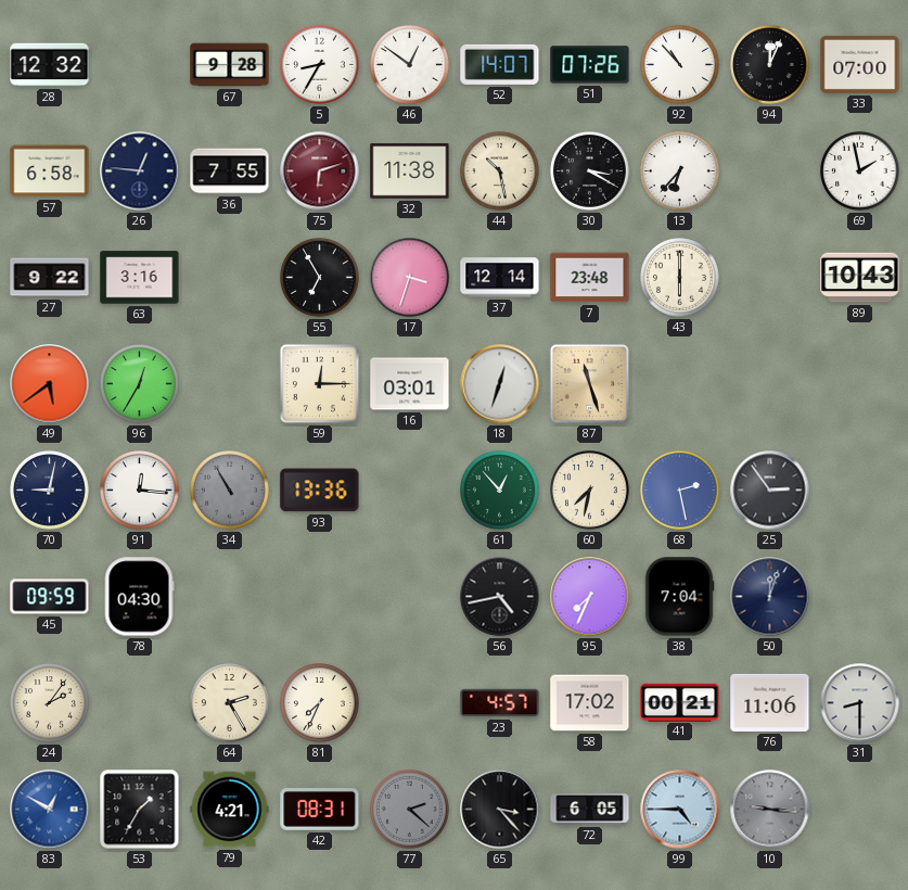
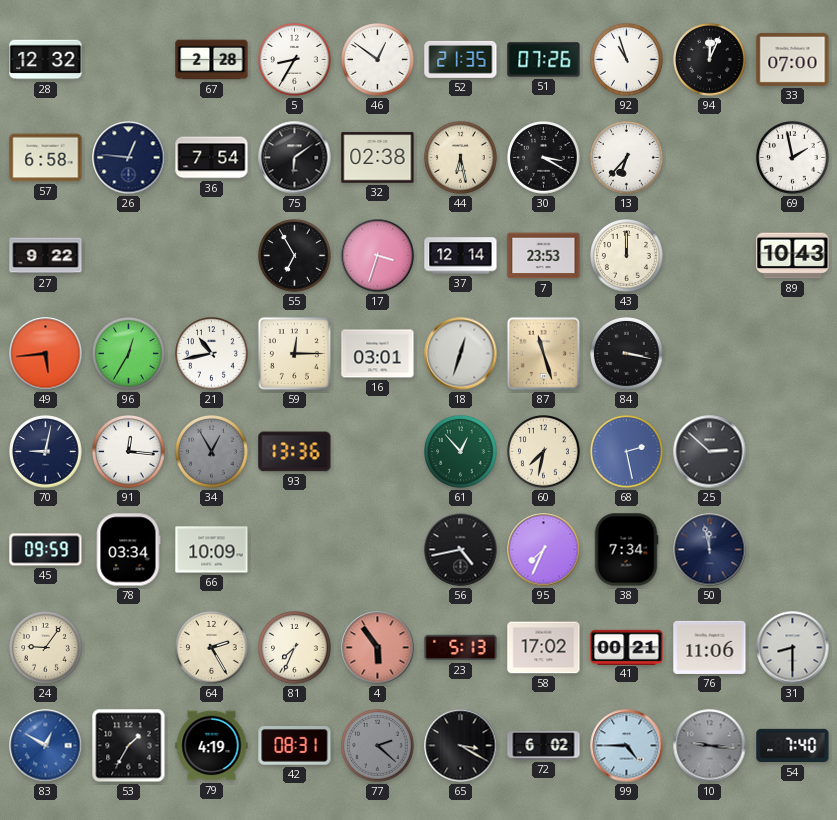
67: 9:28 -> 2:28
52: 14:07 -> 21:35
92: 10:53 -> 10:57
36: 7:55 -> 7:54
75: 6:12 -> 6:09
75 dial: burgundy -> black
32: 11:38 -> 02:38
44: 10:28 -> 6:28
63: 3:16 -> none
7: 23:48 -> 23:53
43: 6:00 -> 12:00
49: 5:39 -> 5:44
21: none -> 10:43
84: none -> 3:17
34: 10:55 -> 12:55
25: 2:54 -> 2:52
78: 04:30 -> 03:34
66: none -> 10:09
38: 7:04 -> 7:34
50: 12:03 -> 11:58
24: 2:06 -> 9:06
4: none -> 5:54
23: 4:57 -> 5:13
79: 4:21 -> 4:19
65: 3:23 -> 3:20
72: 6:05 -> 6:02
54: none -> 7:40
